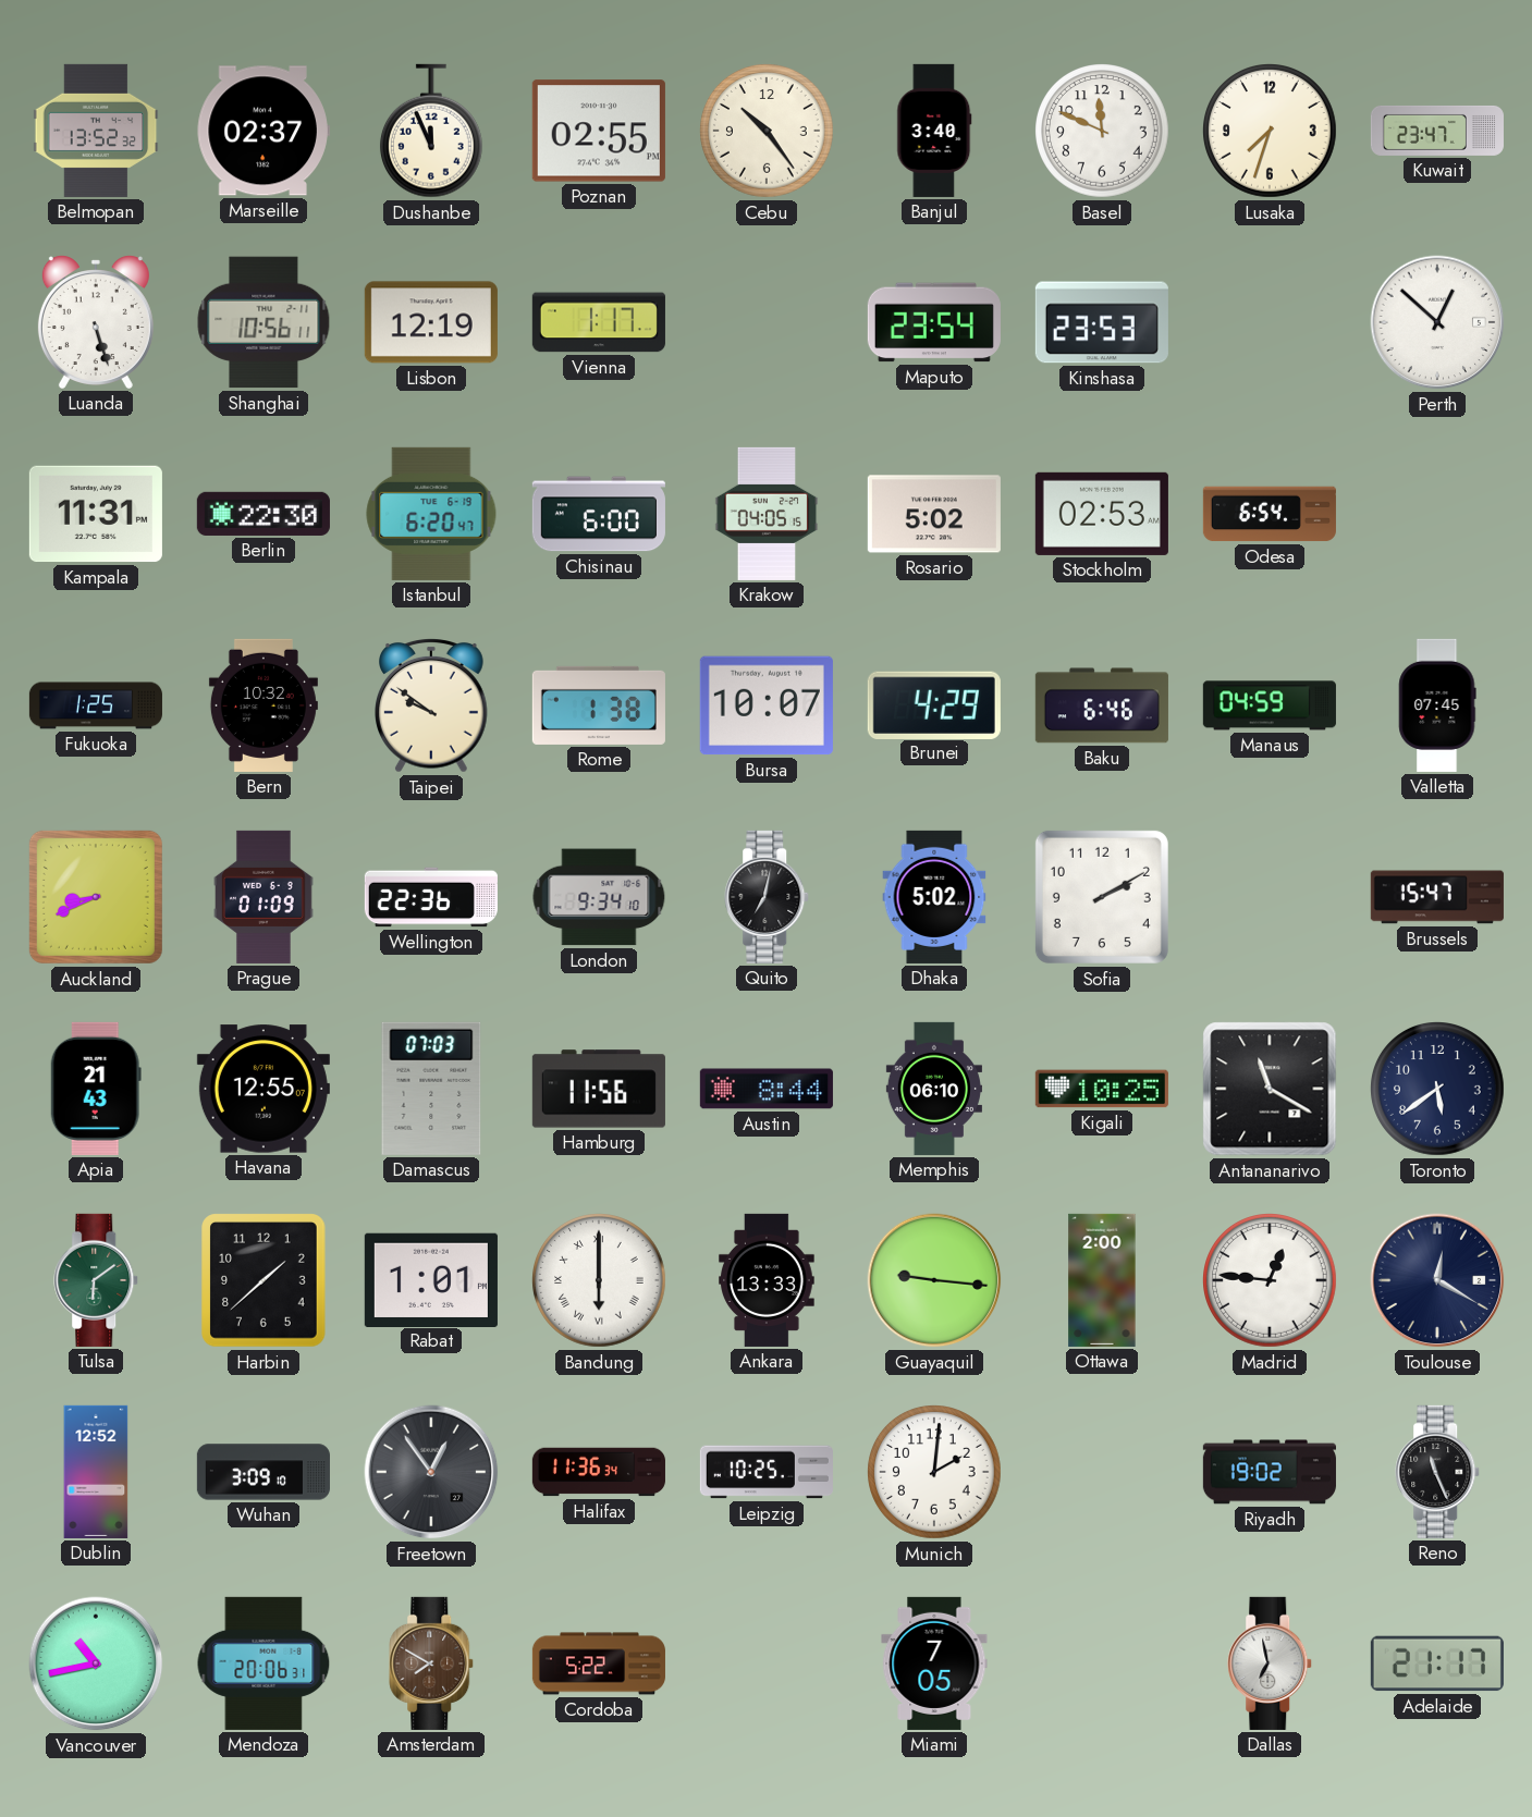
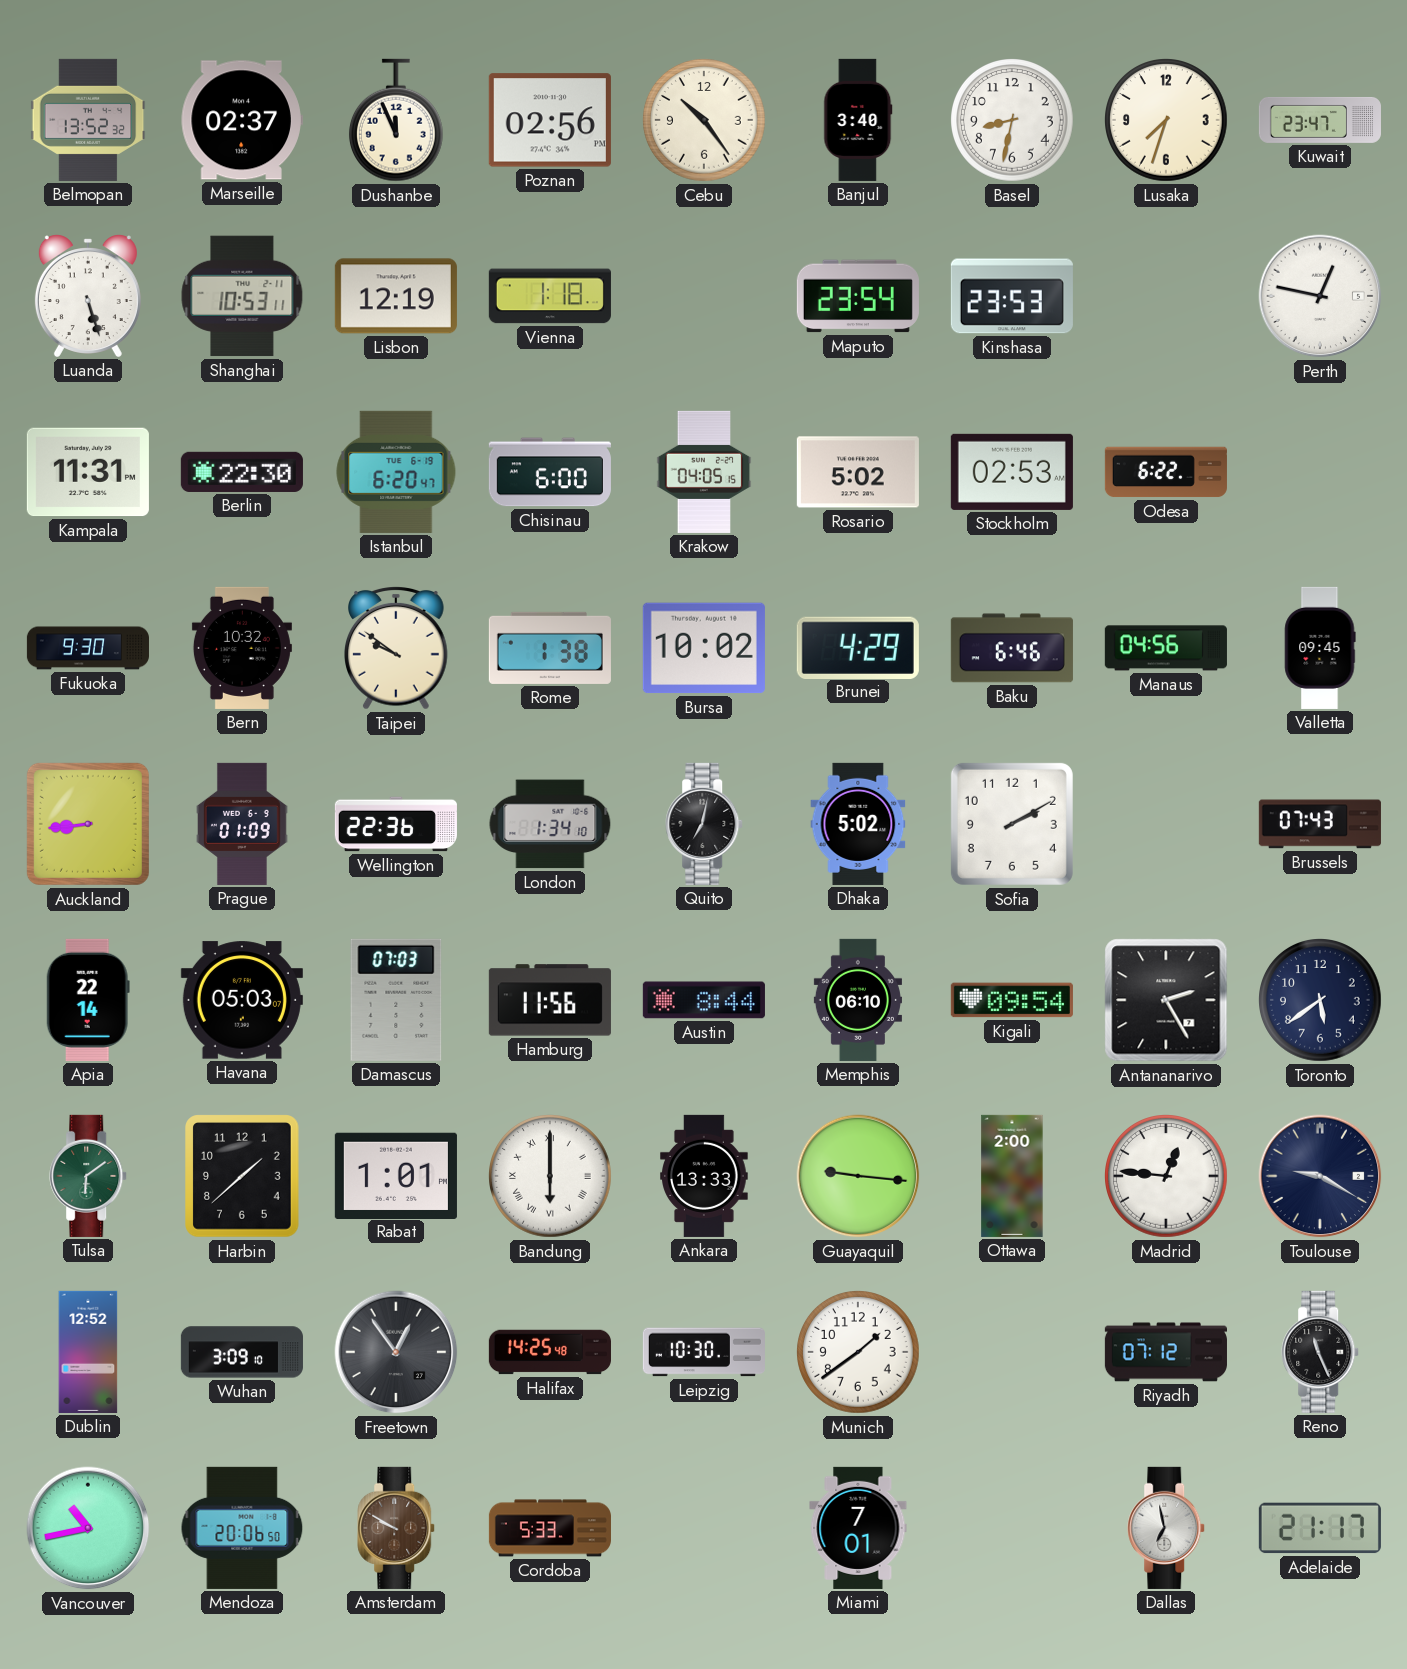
Poznan: 02:55 -> 02:56
Basel: 11:49 -> 8:32
Shanghai: 10:56 -> 10:53
Vienna: 1:17 -> 1:18
Perth: 12:52 -> 12:47
Odesa: 6:54 -> 6:22
Fukuoka: 1:25 -> 9:30
Bursa: 10:07 -> 10:02
Manaus: 04:59 -> 04:56
Valletta: 07:45 -> 09:45
Auckland: 8:41 -> 8:44
London: 9:34 -> 1:34
Brussels: 15:47 -> 07:43
Apia: 21:43 -> 22:14
Havana: 12:55 -> 05:03
Kigali: 10:25 -> 09:54
Antananarivo: 11:20 -> 2:25
Toulouse: 12:20 -> 9:20
Halifax: 11:36 -> 14:25
Leipzig: 10:25 -> 10:30
Munich: 2:01 -> 1:39
Riyadh: 19:02 -> 07:12
Mendoza: 20:06:31 -> 20:06:50
Amsterdam: 7:50 -> 9:50
Cordoba: 5:22 -> 5:33
Miami: 7:05 -> 7:01
